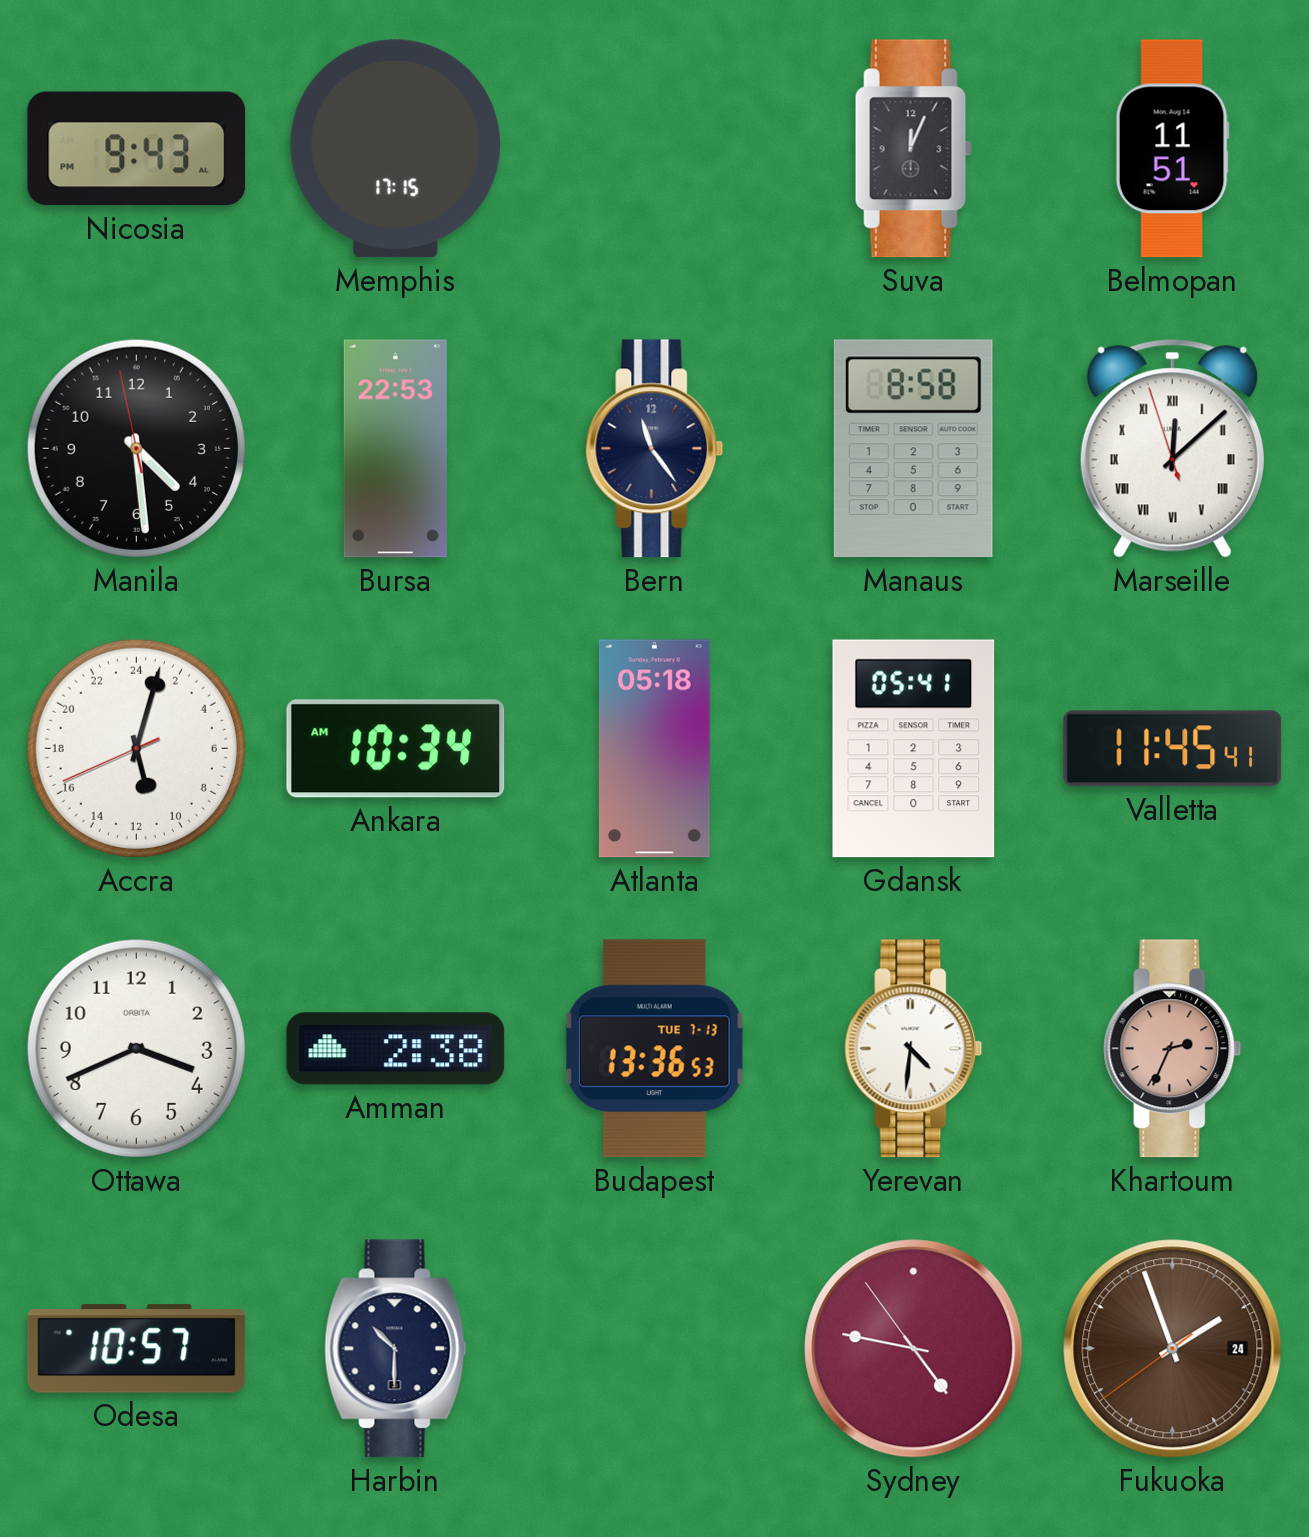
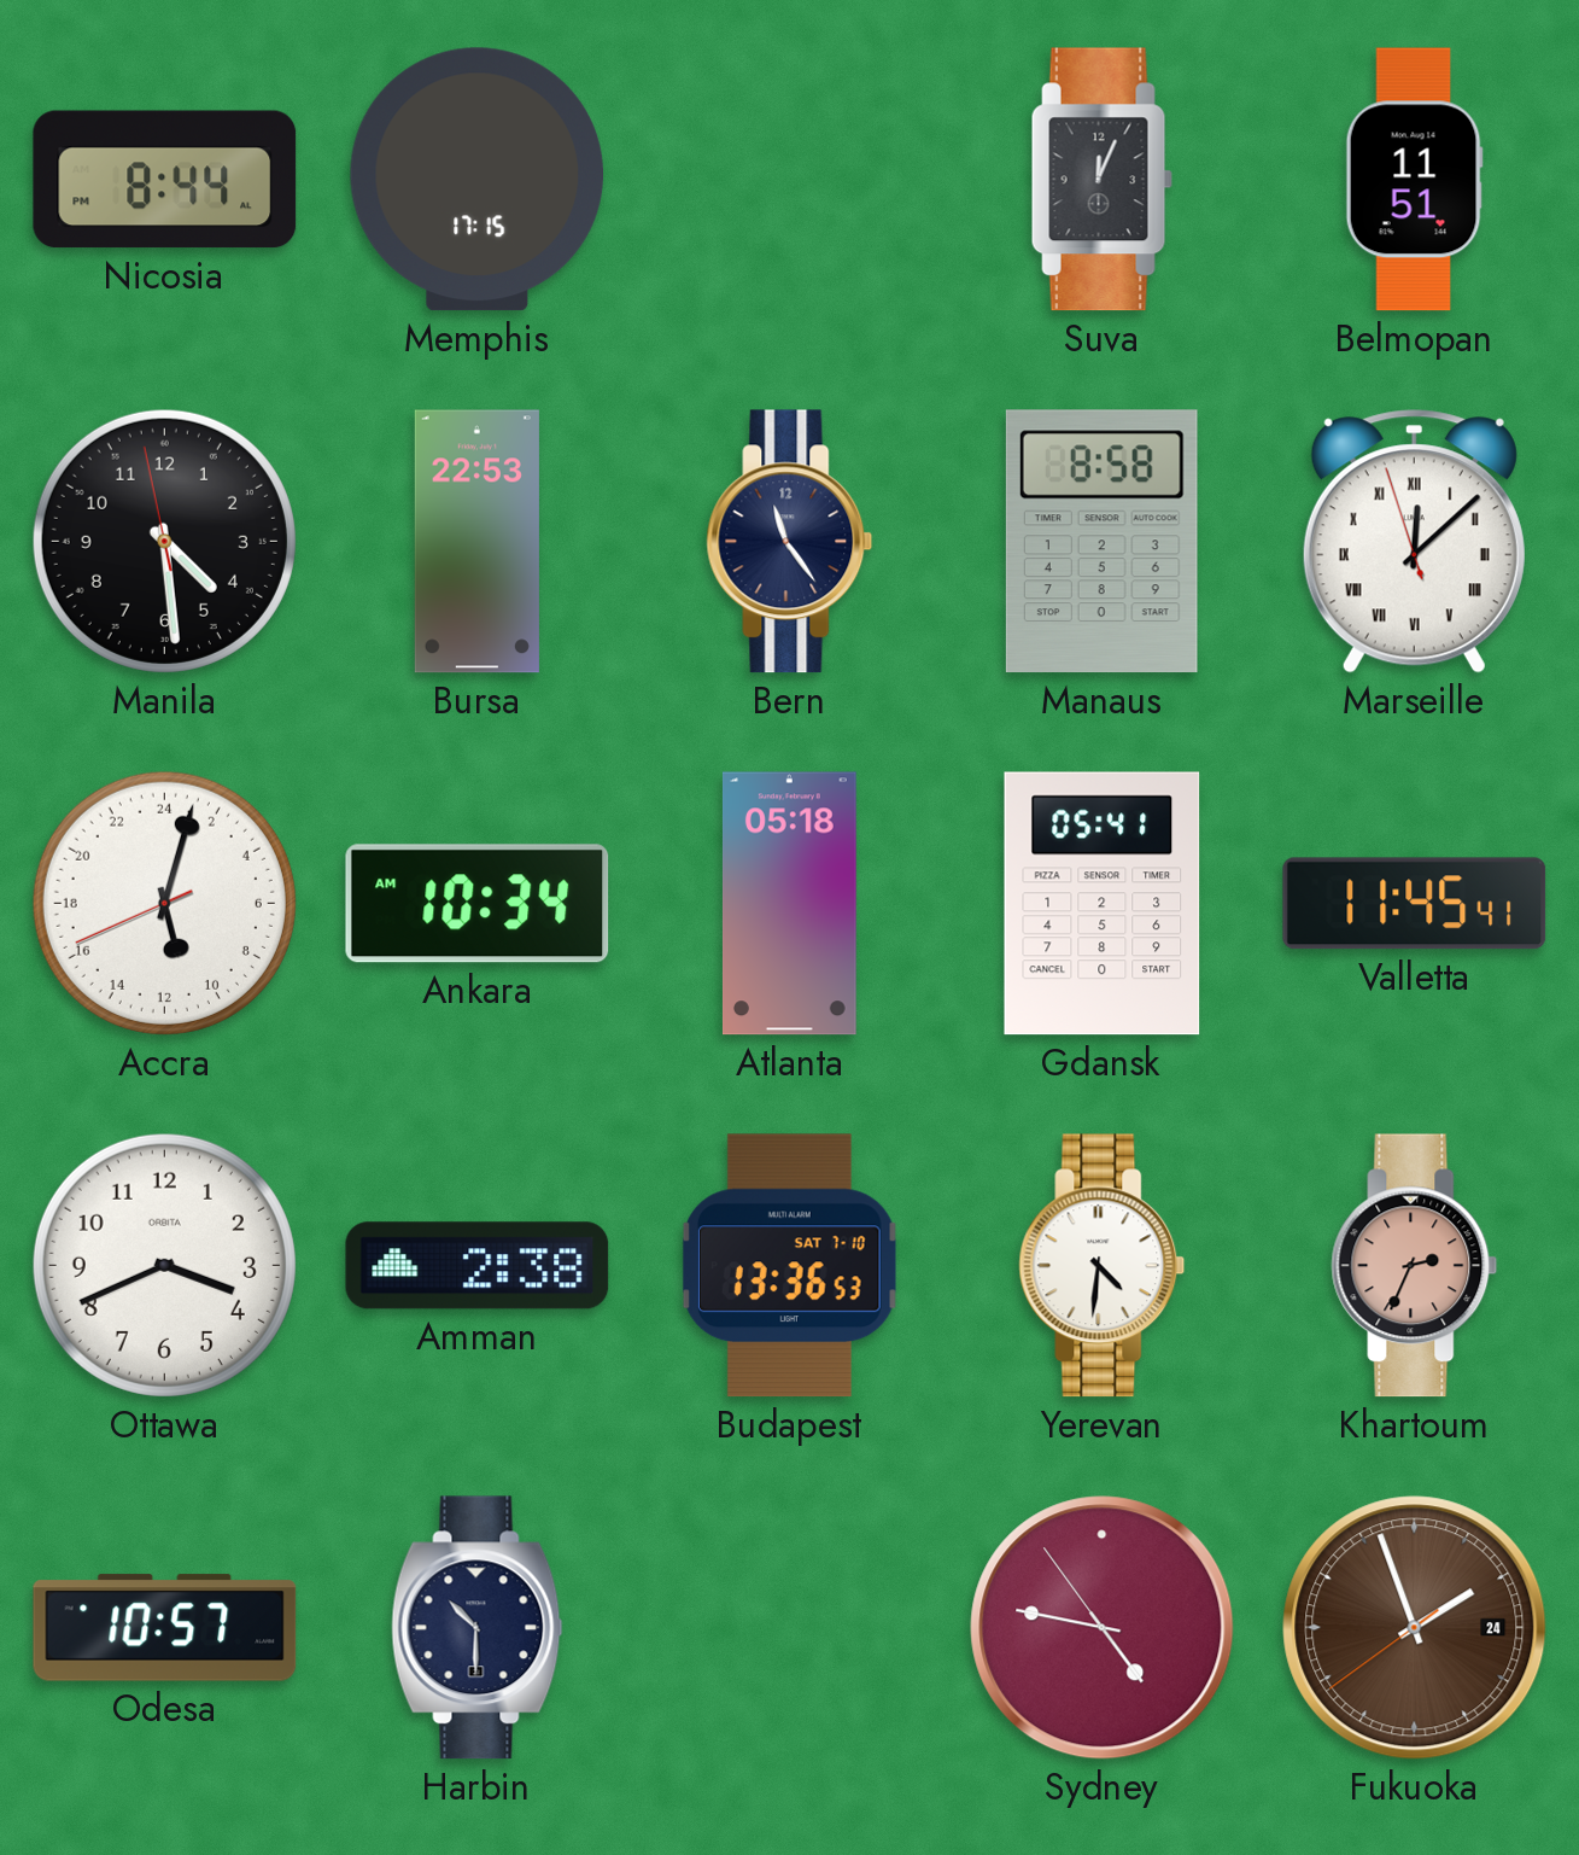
Nicosia: 9:43 -> 8:44
Budapest date: TUE 7-13 -> SAT 7-10
